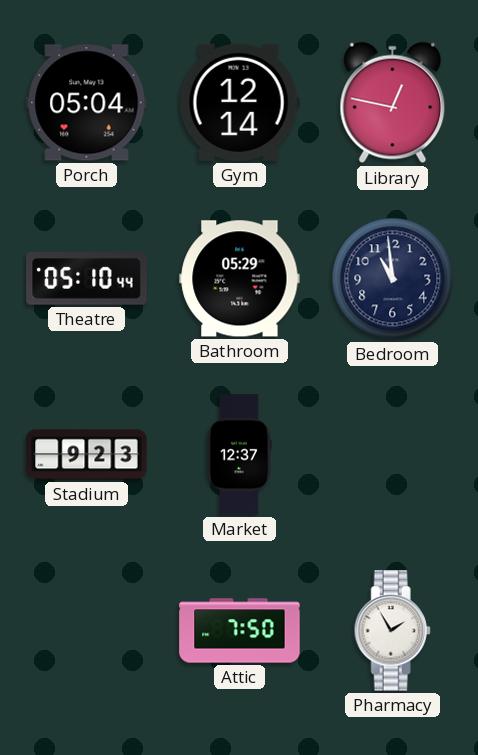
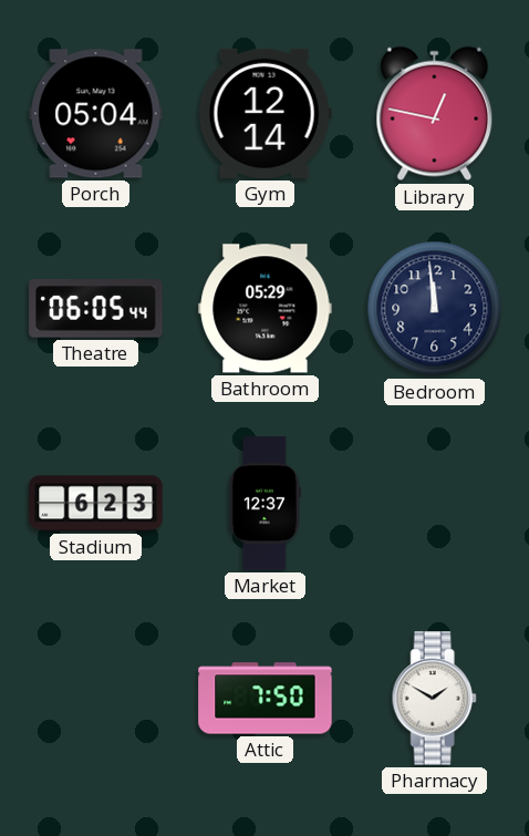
Theatre: 05:10 -> 06:05
Bedroom: 10:59 -> 11:59
Stadium: 9:23 -> 6:23
Pharmacy: 1:55 -> 1:50
